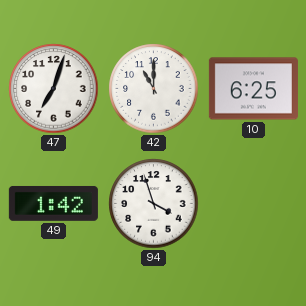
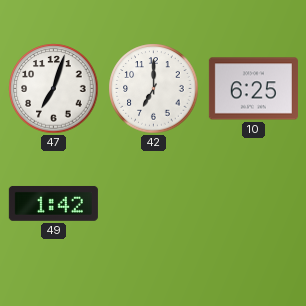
42: 11:00 -> 7:00
94: 3:57 -> none
